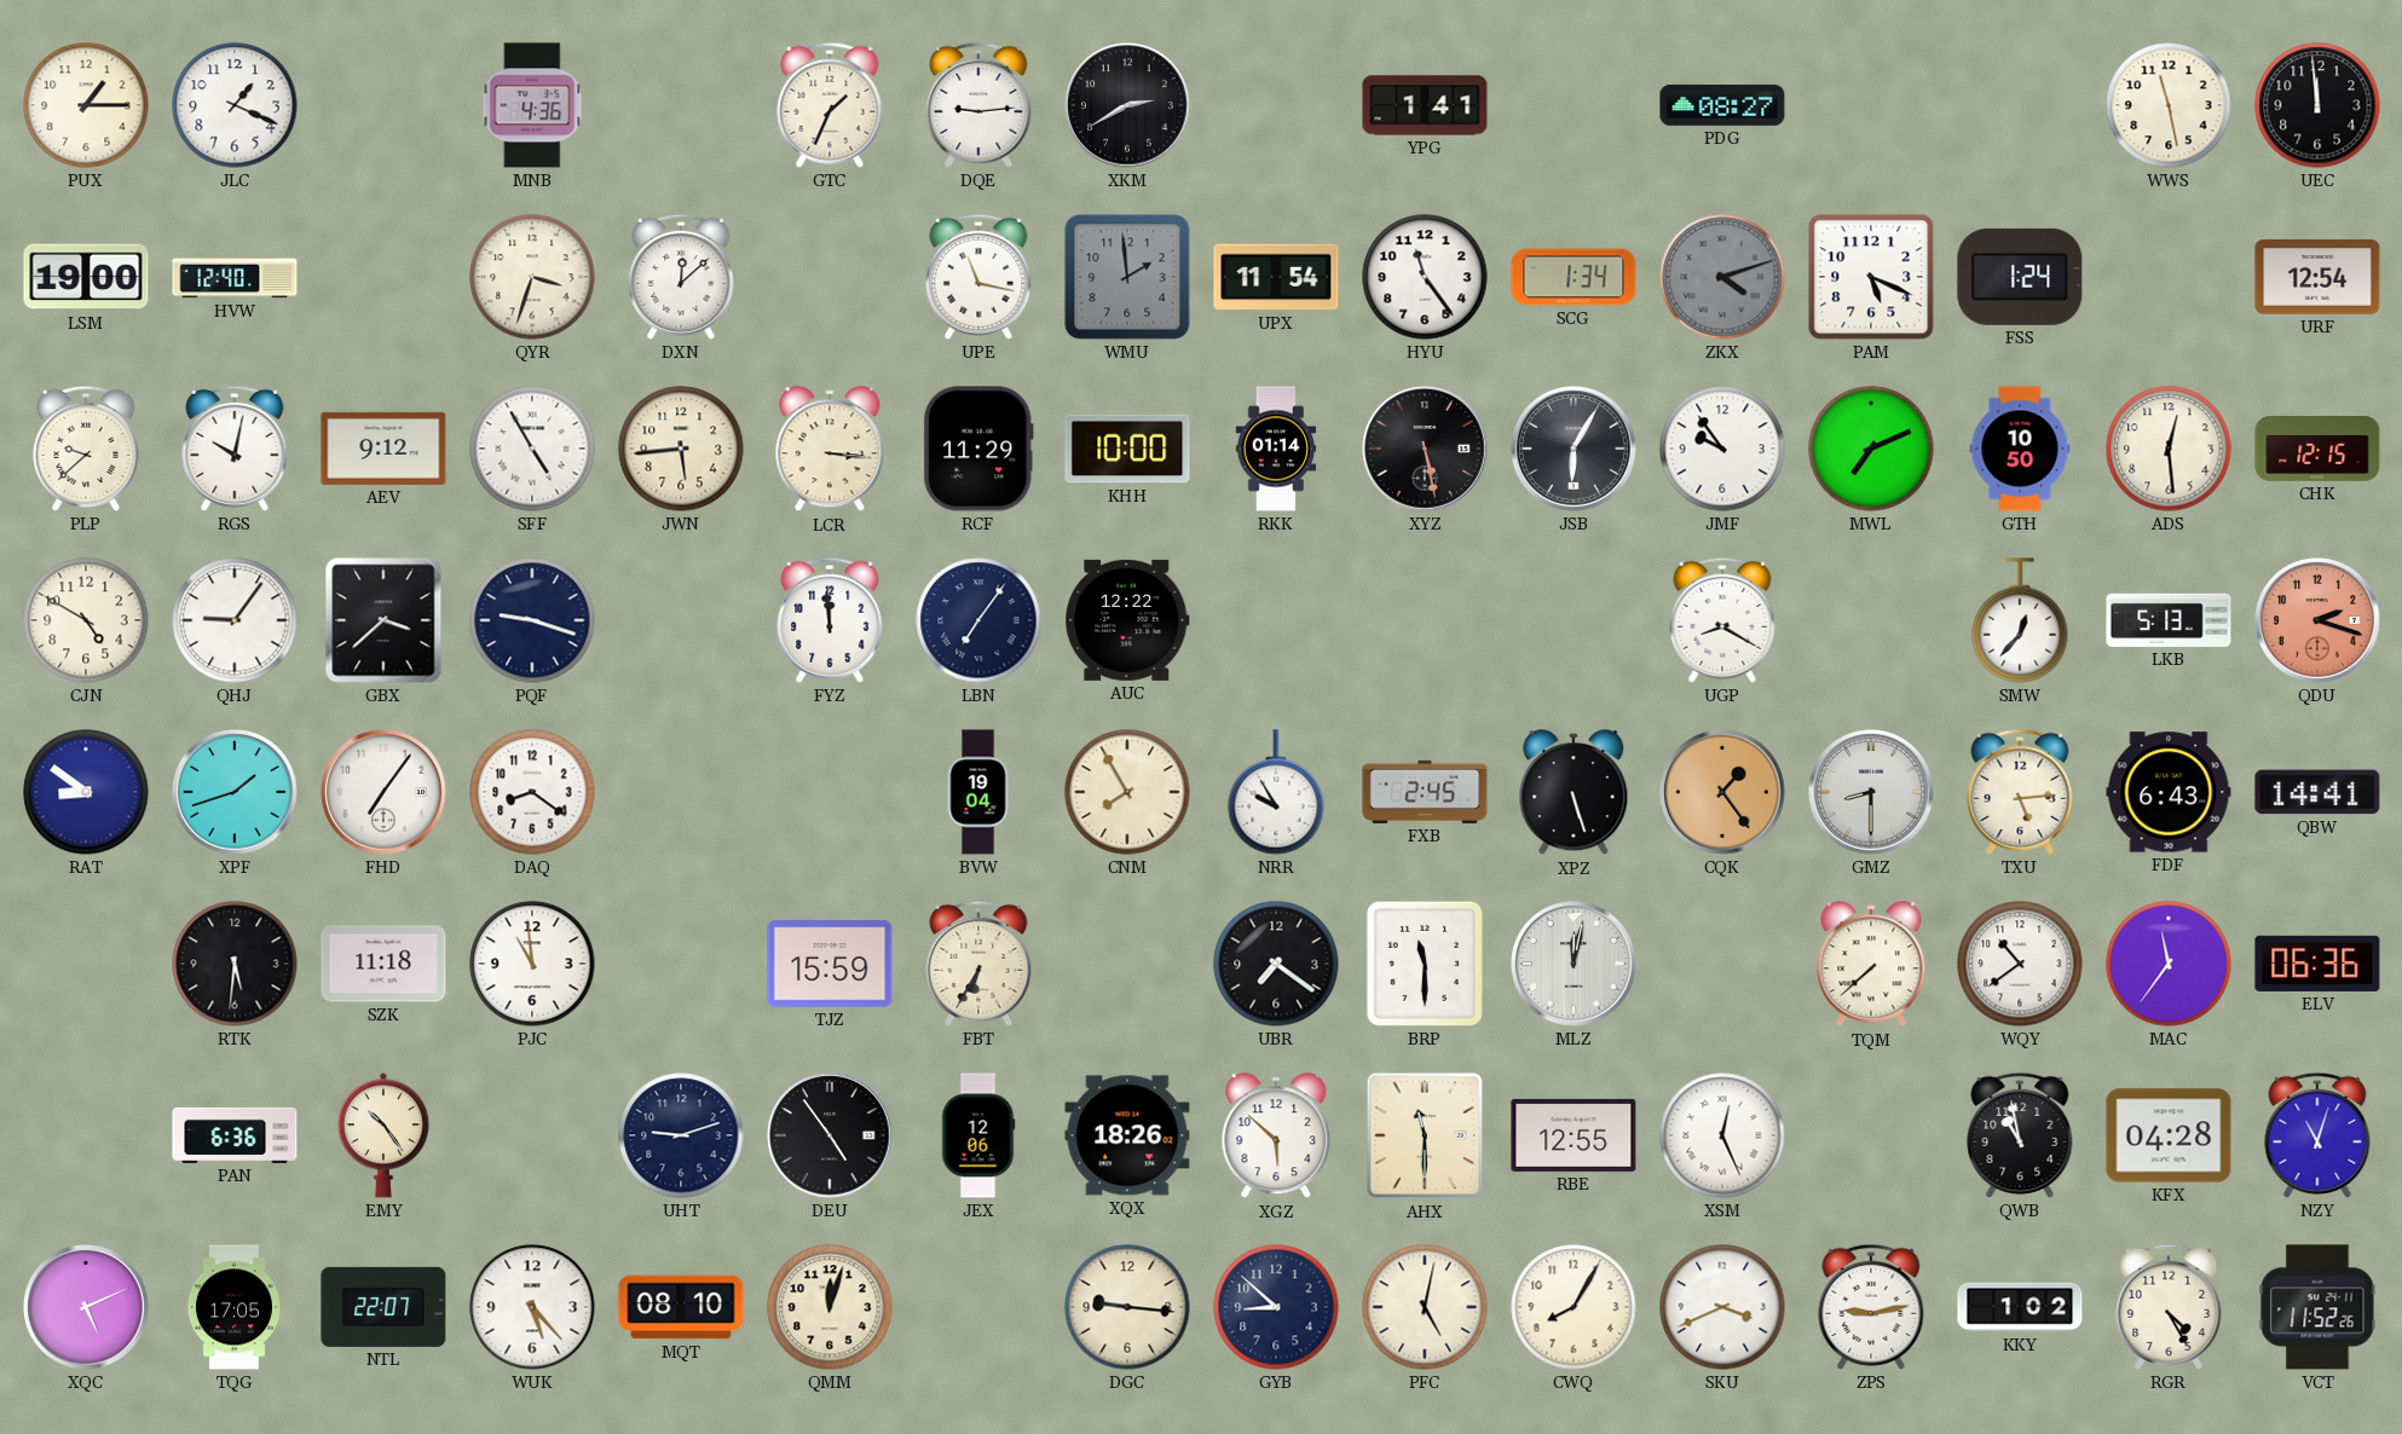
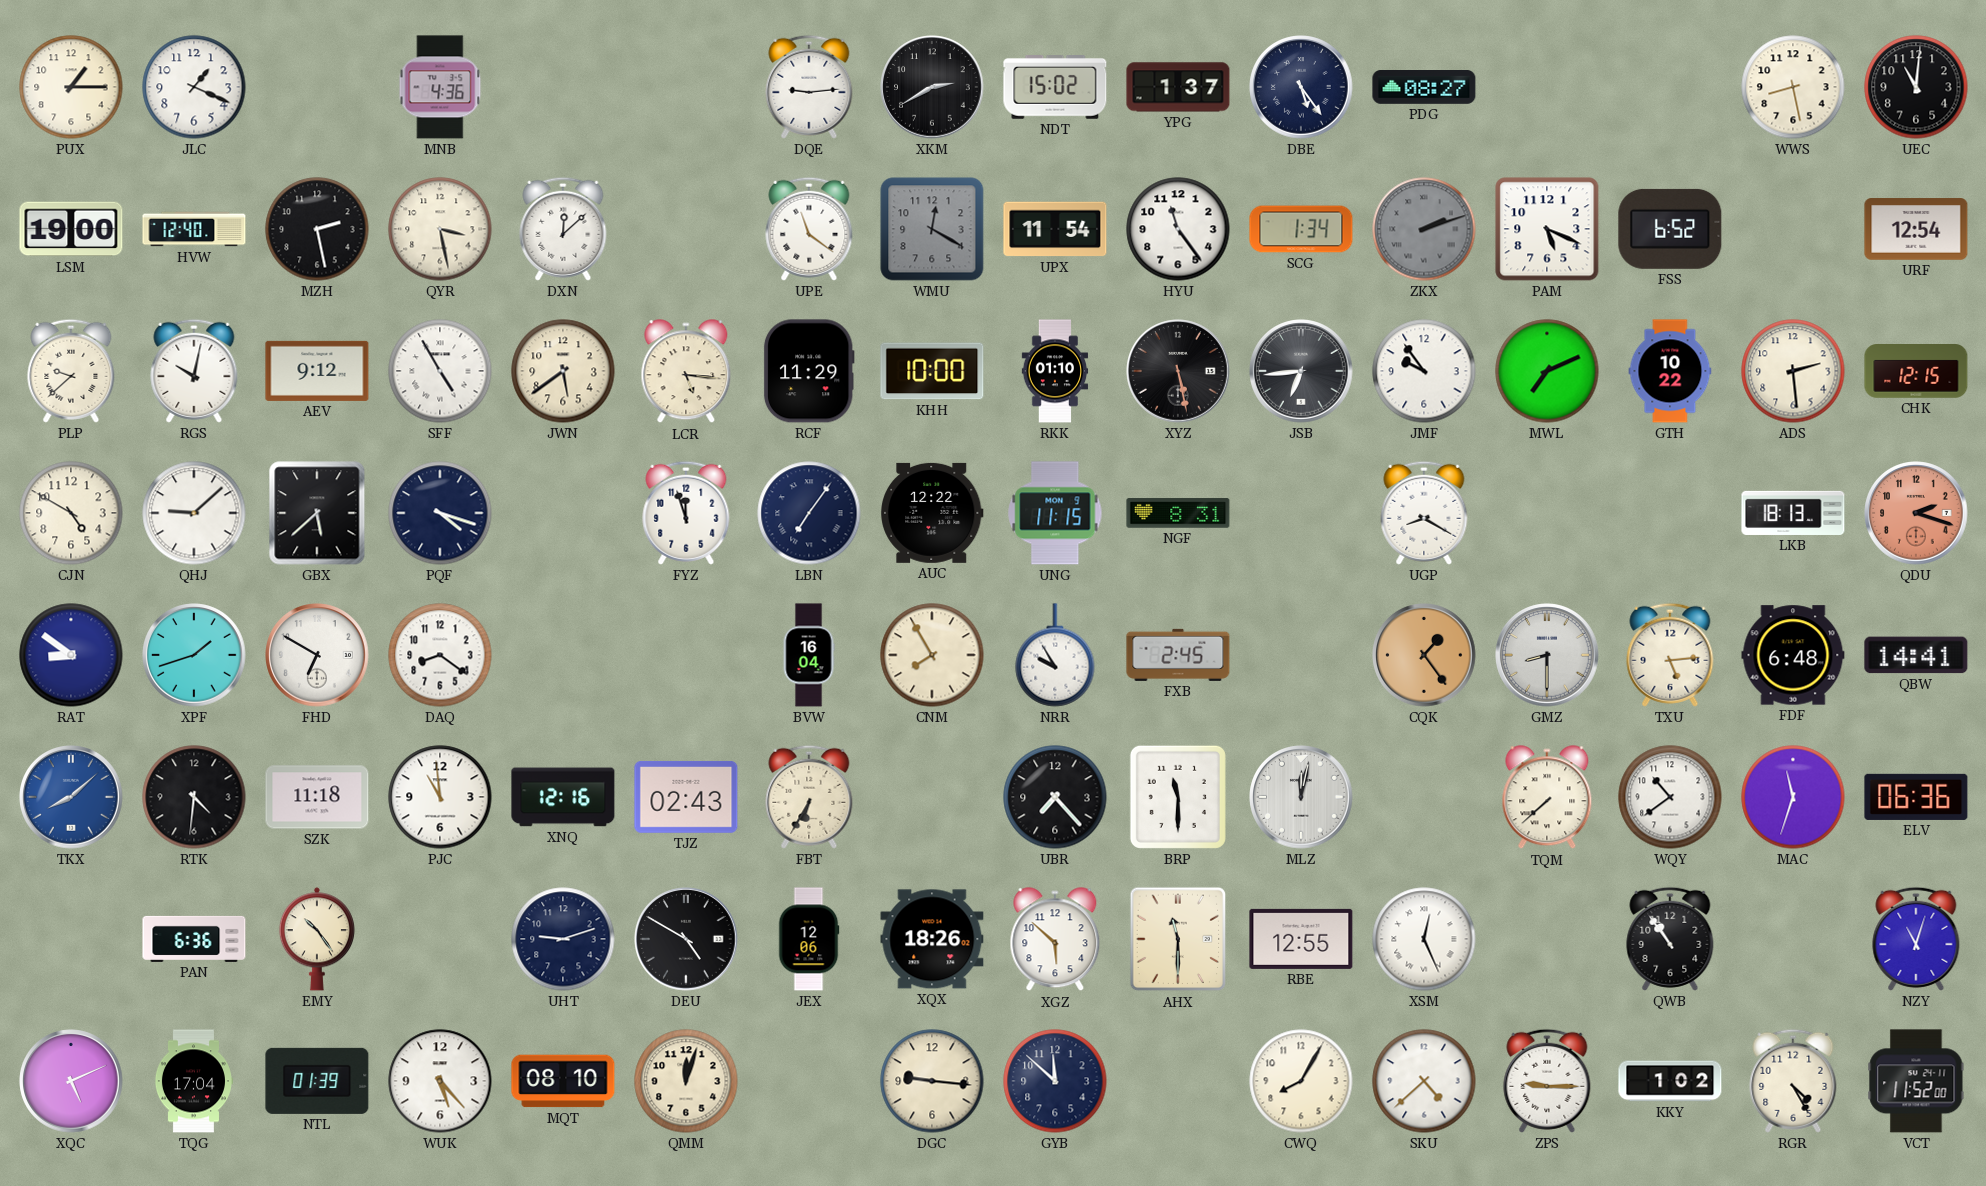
GTC: 1:34 -> none
NDT: none -> 15:02
YPG: 1:41 -> 1:37
DBE: none -> 5:24
WWS: 11:28 -> 8:28
UEC: 11:59 -> 11:01
MZH: none -> 2:28
QYR: 3:33 -> 3:28
UPE: 11:17 -> 11:21
WMU: 1:59 -> 12:20
ZKX: 4:12 -> 2:12
FSS: 1:24 -> 6:52
JWN: 5:44 -> 5:39
LCR: 3:16 -> 5:16
RKK: 01:14 -> 01:10
JSB: 6:05 -> 6:44
GTH: 10:50 -> 10:22
ADS: 12:29 -> 2:29
QHJ: 9:06 -> 9:08
GBX: 3:38 -> 5:38
PQF: 9:18 -> 4:18
FYZ: 11:59 -> 11:57
UNG: none -> 11:15
NGF: none -> 8:31
SMW: 12:37 -> none
LKB: 5:13 -> 18:13
FHD: 7:06 -> 6:50
BVW: 19:04 -> 16:04
XPZ: 5:27 -> none
FDF: 6:43 -> 6:48
TKX: none -> 8:08
RTK: 5:31 -> 4:31
XNQ: none -> 12:16
TJZ: 15:59 -> 02:43
UBR: 7:21 -> 7:23
MAC: 11:36 -> 11:33
DEU: 4:54 -> 4:50
QWB: 10:58 -> 10:54
KFX: 04:28 -> none
TQG: 17:05 -> 17:04
NTL: 22:07 -> 01:39
GYB: 8:52 -> 11:52
PFC: 5:02 -> none
SKU: 3:41 -> 4:38
ZPS: 9:13 -> 9:15
VCT: 11:52:26 -> 11:52:00
